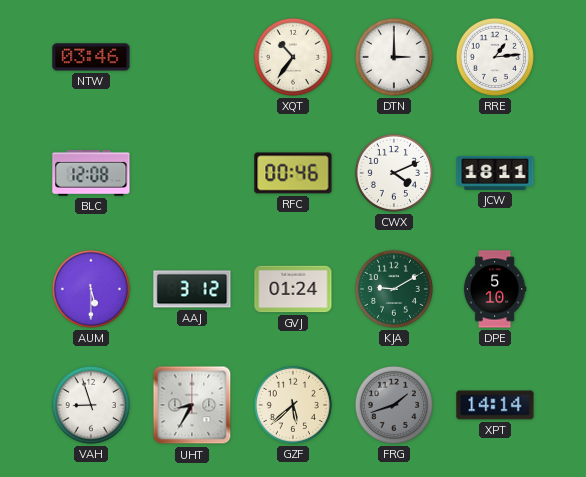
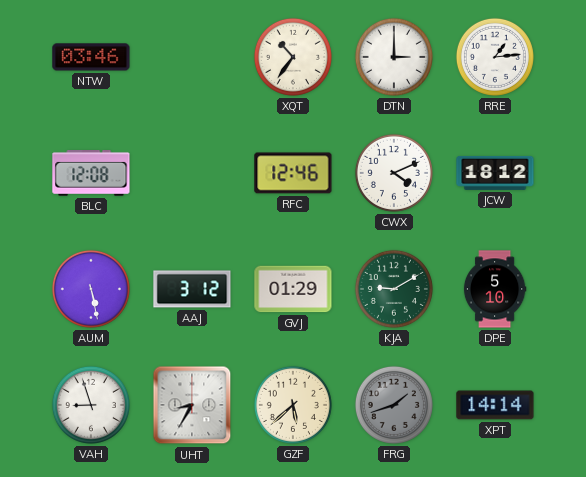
RFC: 00:46 -> 12:46
JCW: 18:11 -> 18:12
AUM: 5:30 -> 5:28
GVJ: 01:24 -> 01:29
